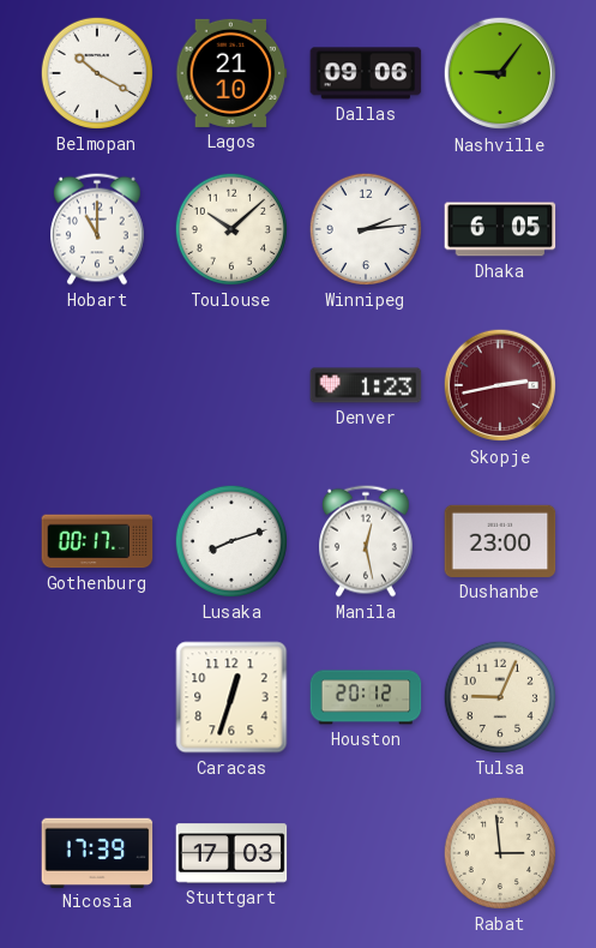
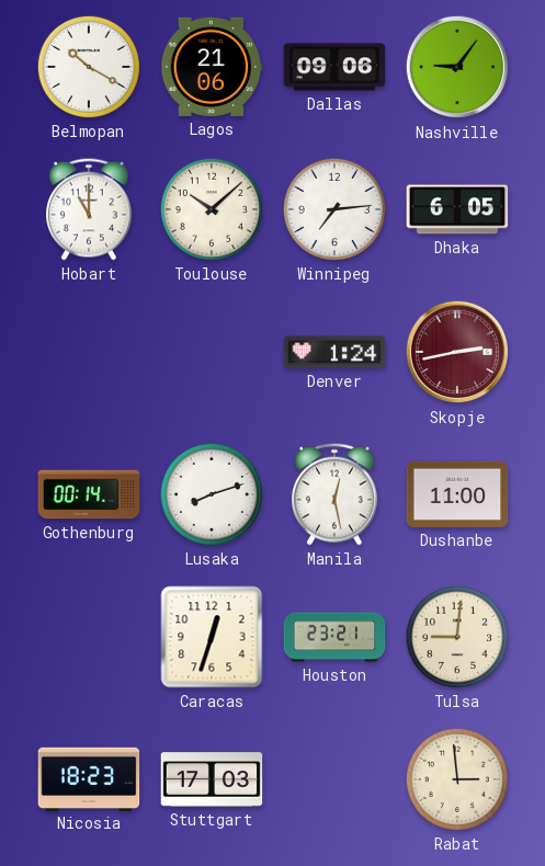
Lagos: 21:10 -> 21:06
Winnipeg: 2:14 -> 7:14
Denver: 1:23 -> 1:24
Gothenburg: 00:17 -> 00:14
Dushanbe: 23:00 -> 11:00
Houston: 20:12 -> 23:21
Tulsa: 9:04 -> 9:01
Nicosia: 17:39 -> 18:23
